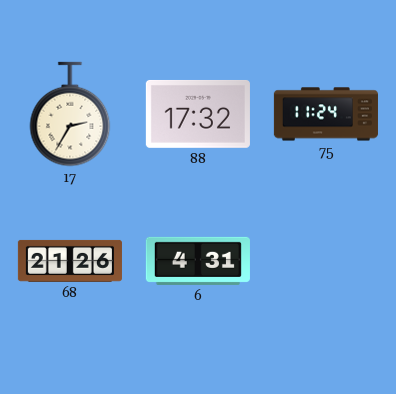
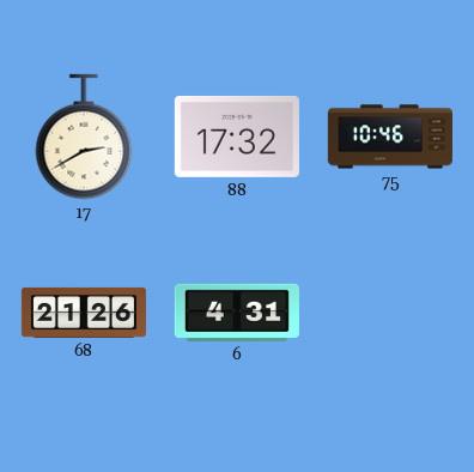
17: 2:35 -> 2:40
75: 11:24 -> 10:46
